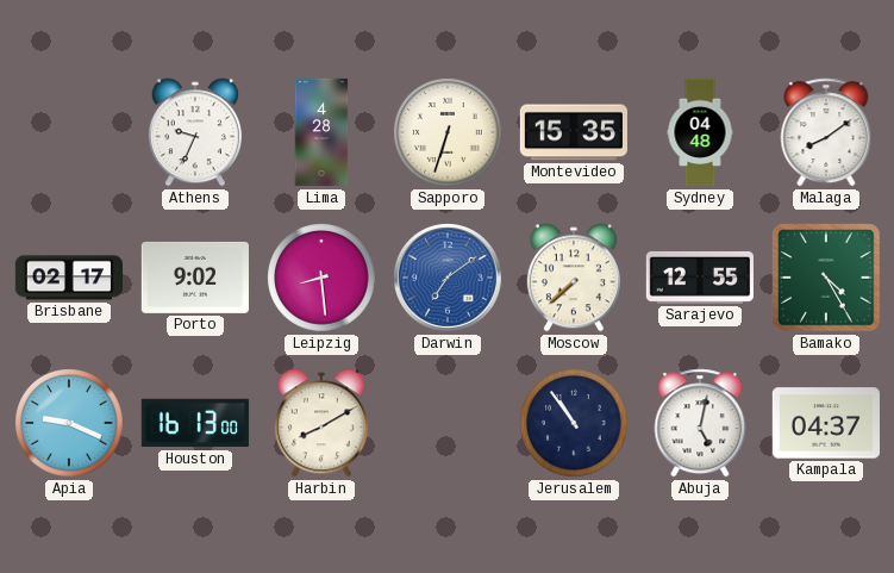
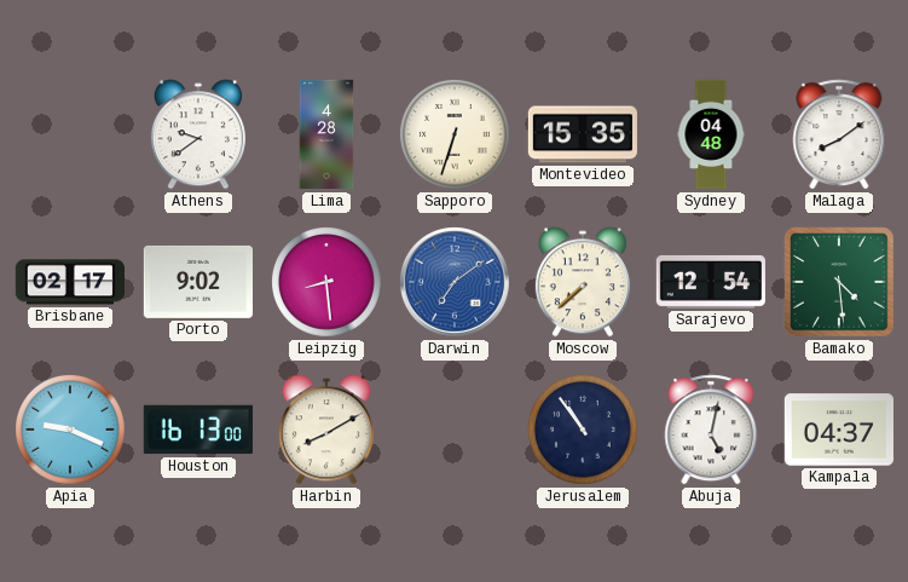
Athens: 9:34 -> 9:39
Sarajevo: 12:55 -> 12:54
Bamako: 4:25 -> 4:29
